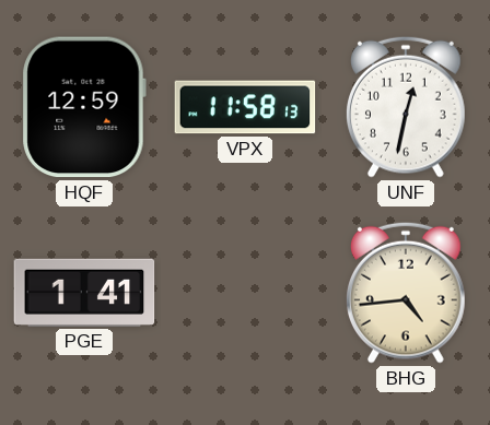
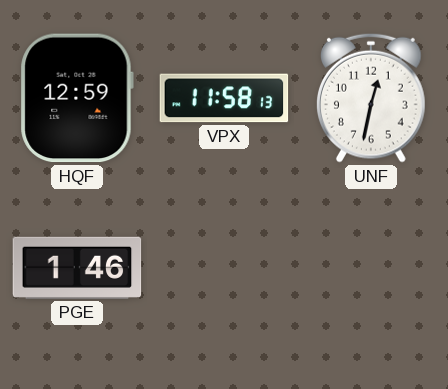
PGE: 1:41 -> 1:46
BHG: 4:44 -> none
